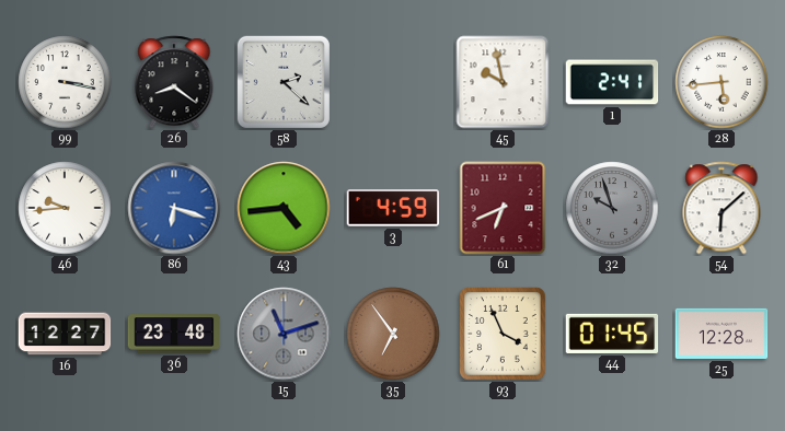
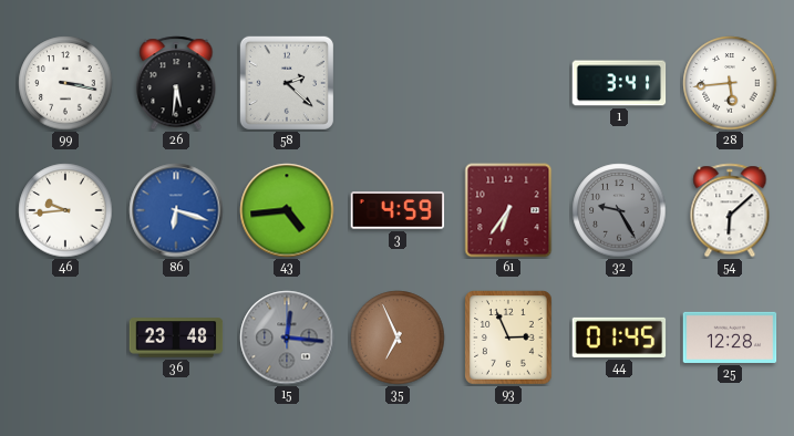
26: 8:21 -> 5:31
45: 9:58 -> none
1: 2:41 -> 3:41
61: 6:41 -> 6:36
32: 9:57 -> 9:25
16: 12:27 -> none
15: 11:12 -> 12:16
35: 6:54 -> 6:56
93: 3:56 -> 2:56
